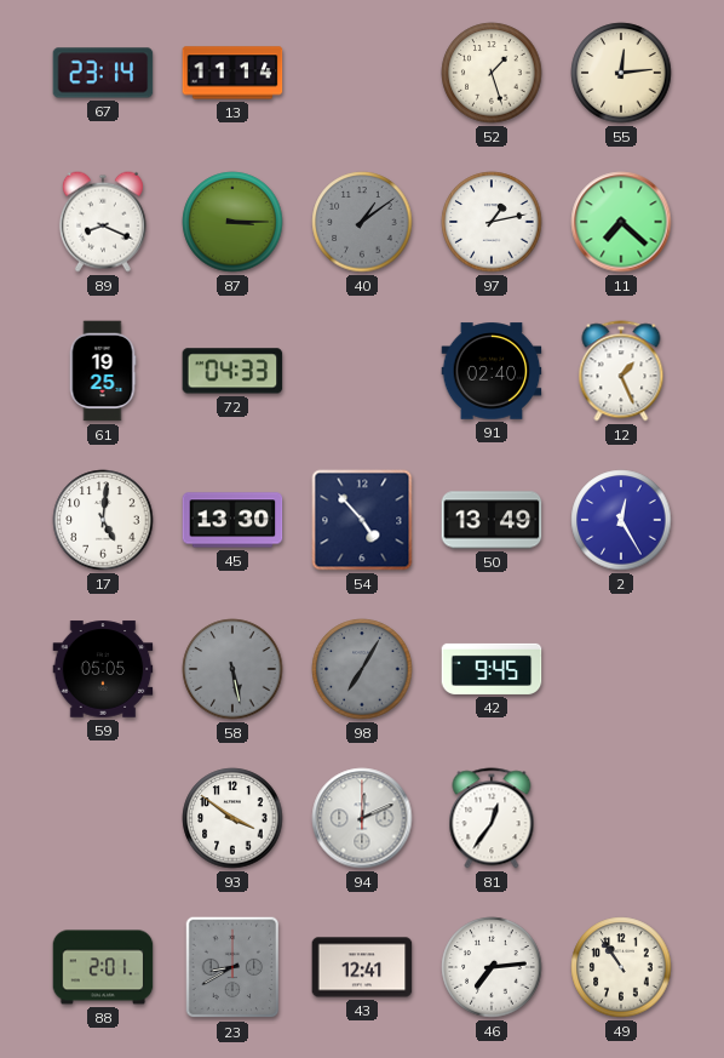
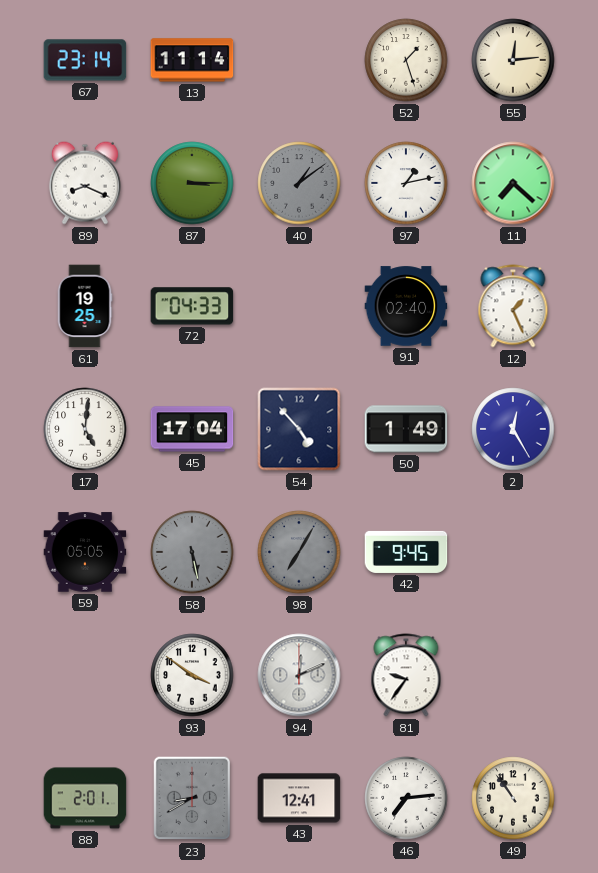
45: 13:30 -> 17:04
50: 13:49 -> 1:49
81: 12:36 -> 9:36
